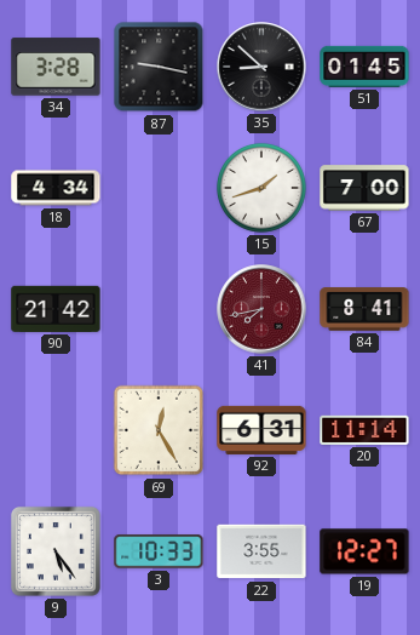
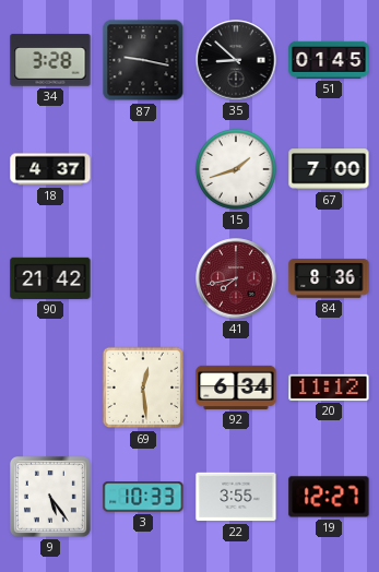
18: 4:34 -> 4:37
84: 8:41 -> 8:36
69: 12:25 -> 12:29
92: 6:31 -> 6:34
20: 11:14 -> 11:12
